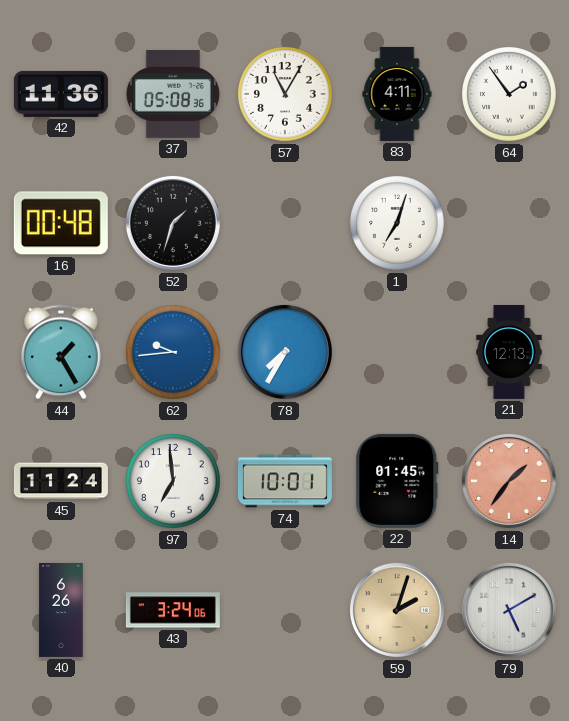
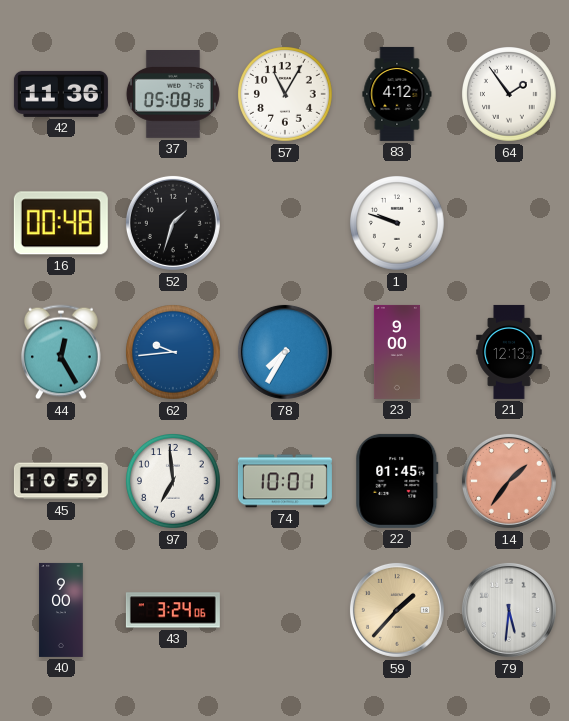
83: 4:11 -> 4:12
1: 7:03 -> 9:48
44: 1:25 -> 12:25
23: none -> 9:00
45: 11:24 -> 10:59
40: 6:26 -> 9:00
59: 2:03 -> 1:37
79: 5:10 -> 5:31
